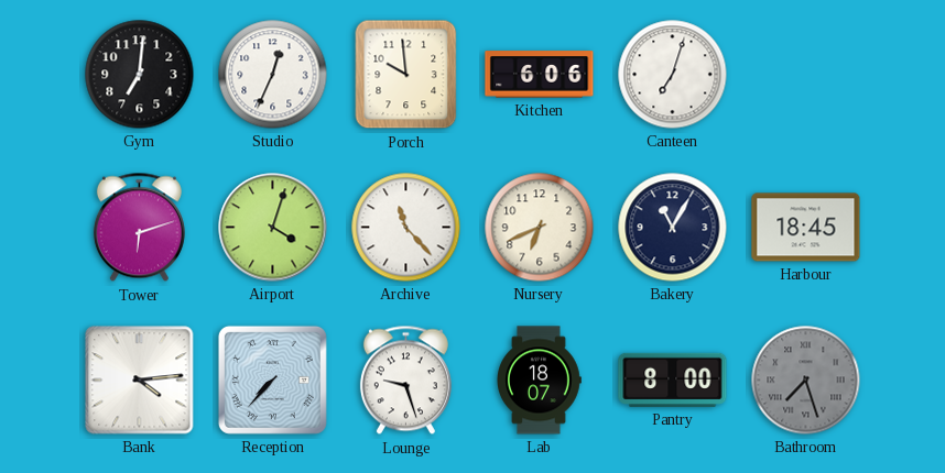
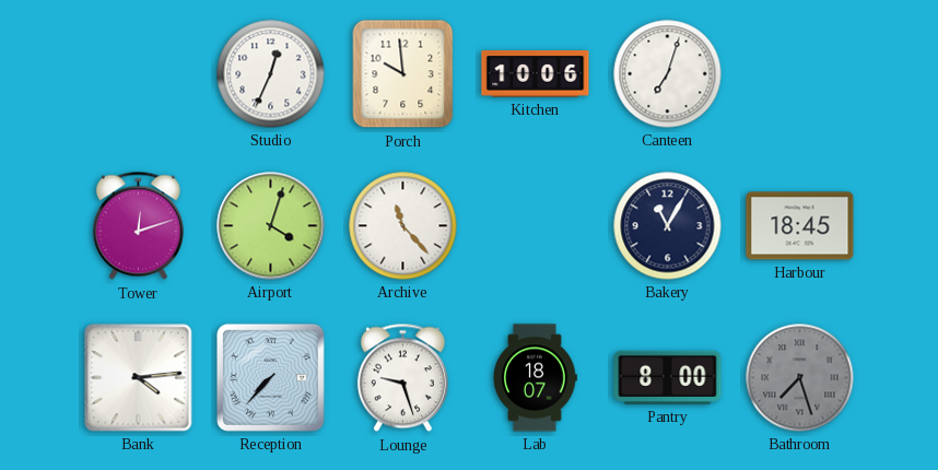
Gym: 7:01 -> none
Kitchen: 6:06 -> 10:06
Tower: 6:12 -> 12:12
Nursery: 6:41 -> none
